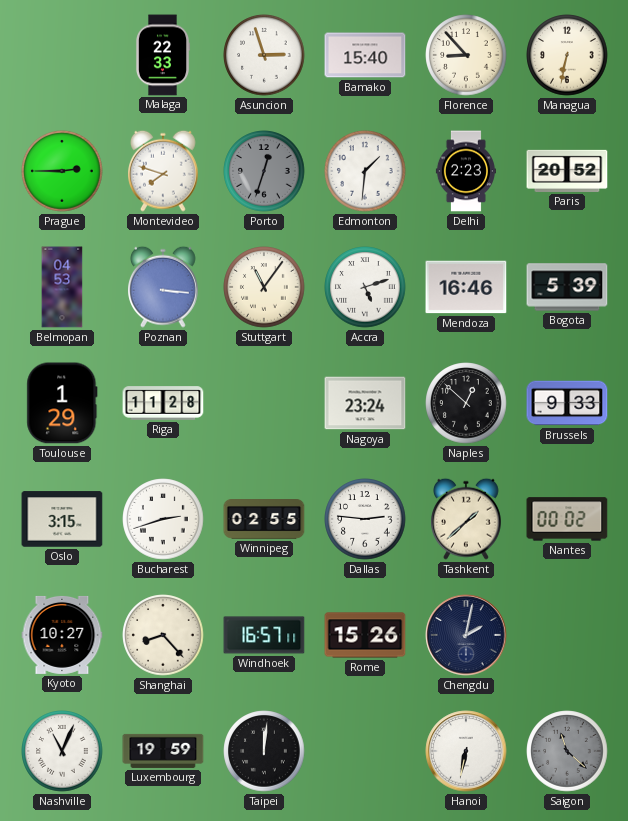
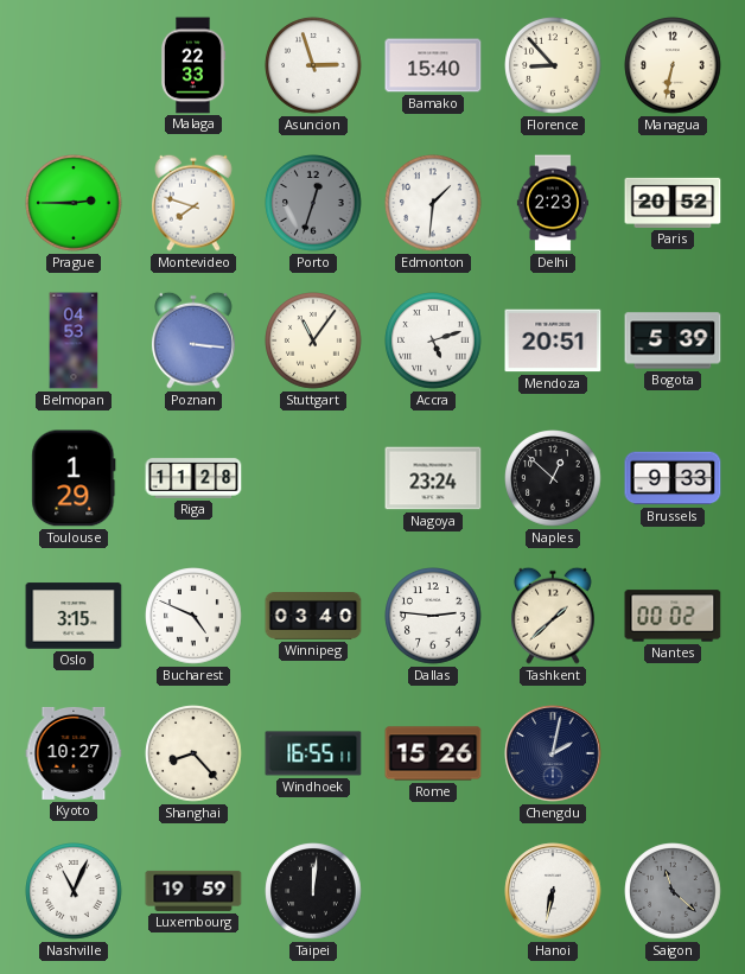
Mendoza: 16:46 -> 20:51
Bucharest: 2:42 -> 4:49
Winnipeg: 02:55 -> 03:40
Windhoek: 16:57 -> 16:55
